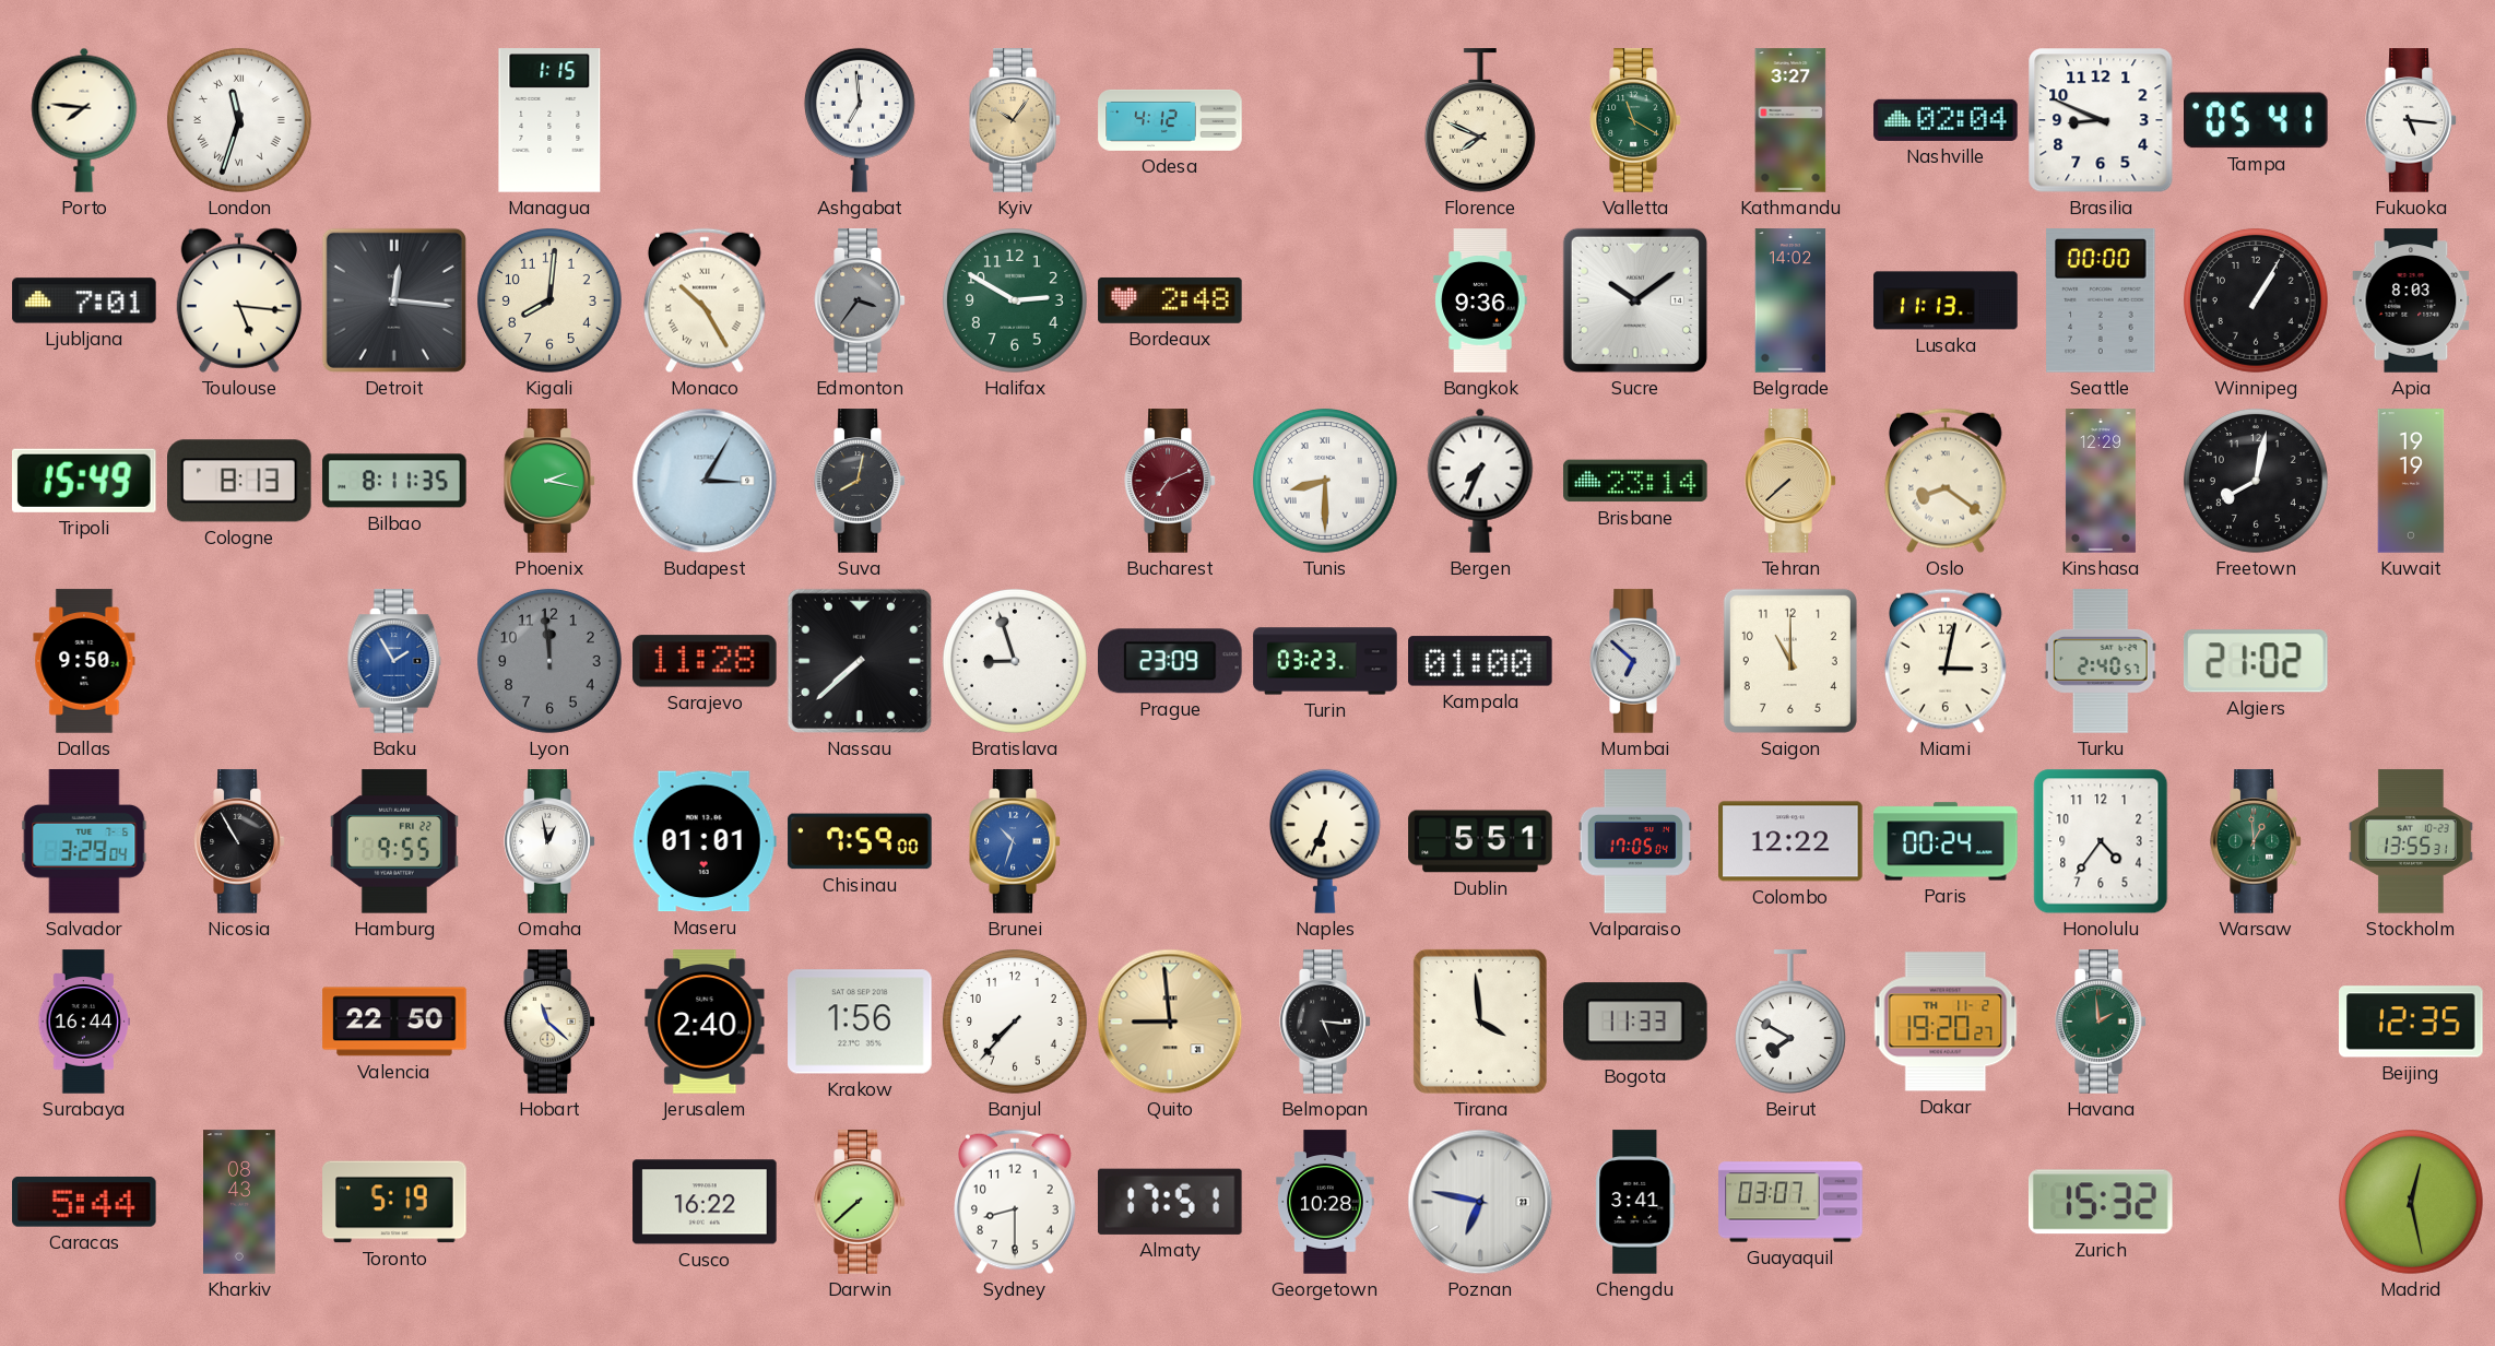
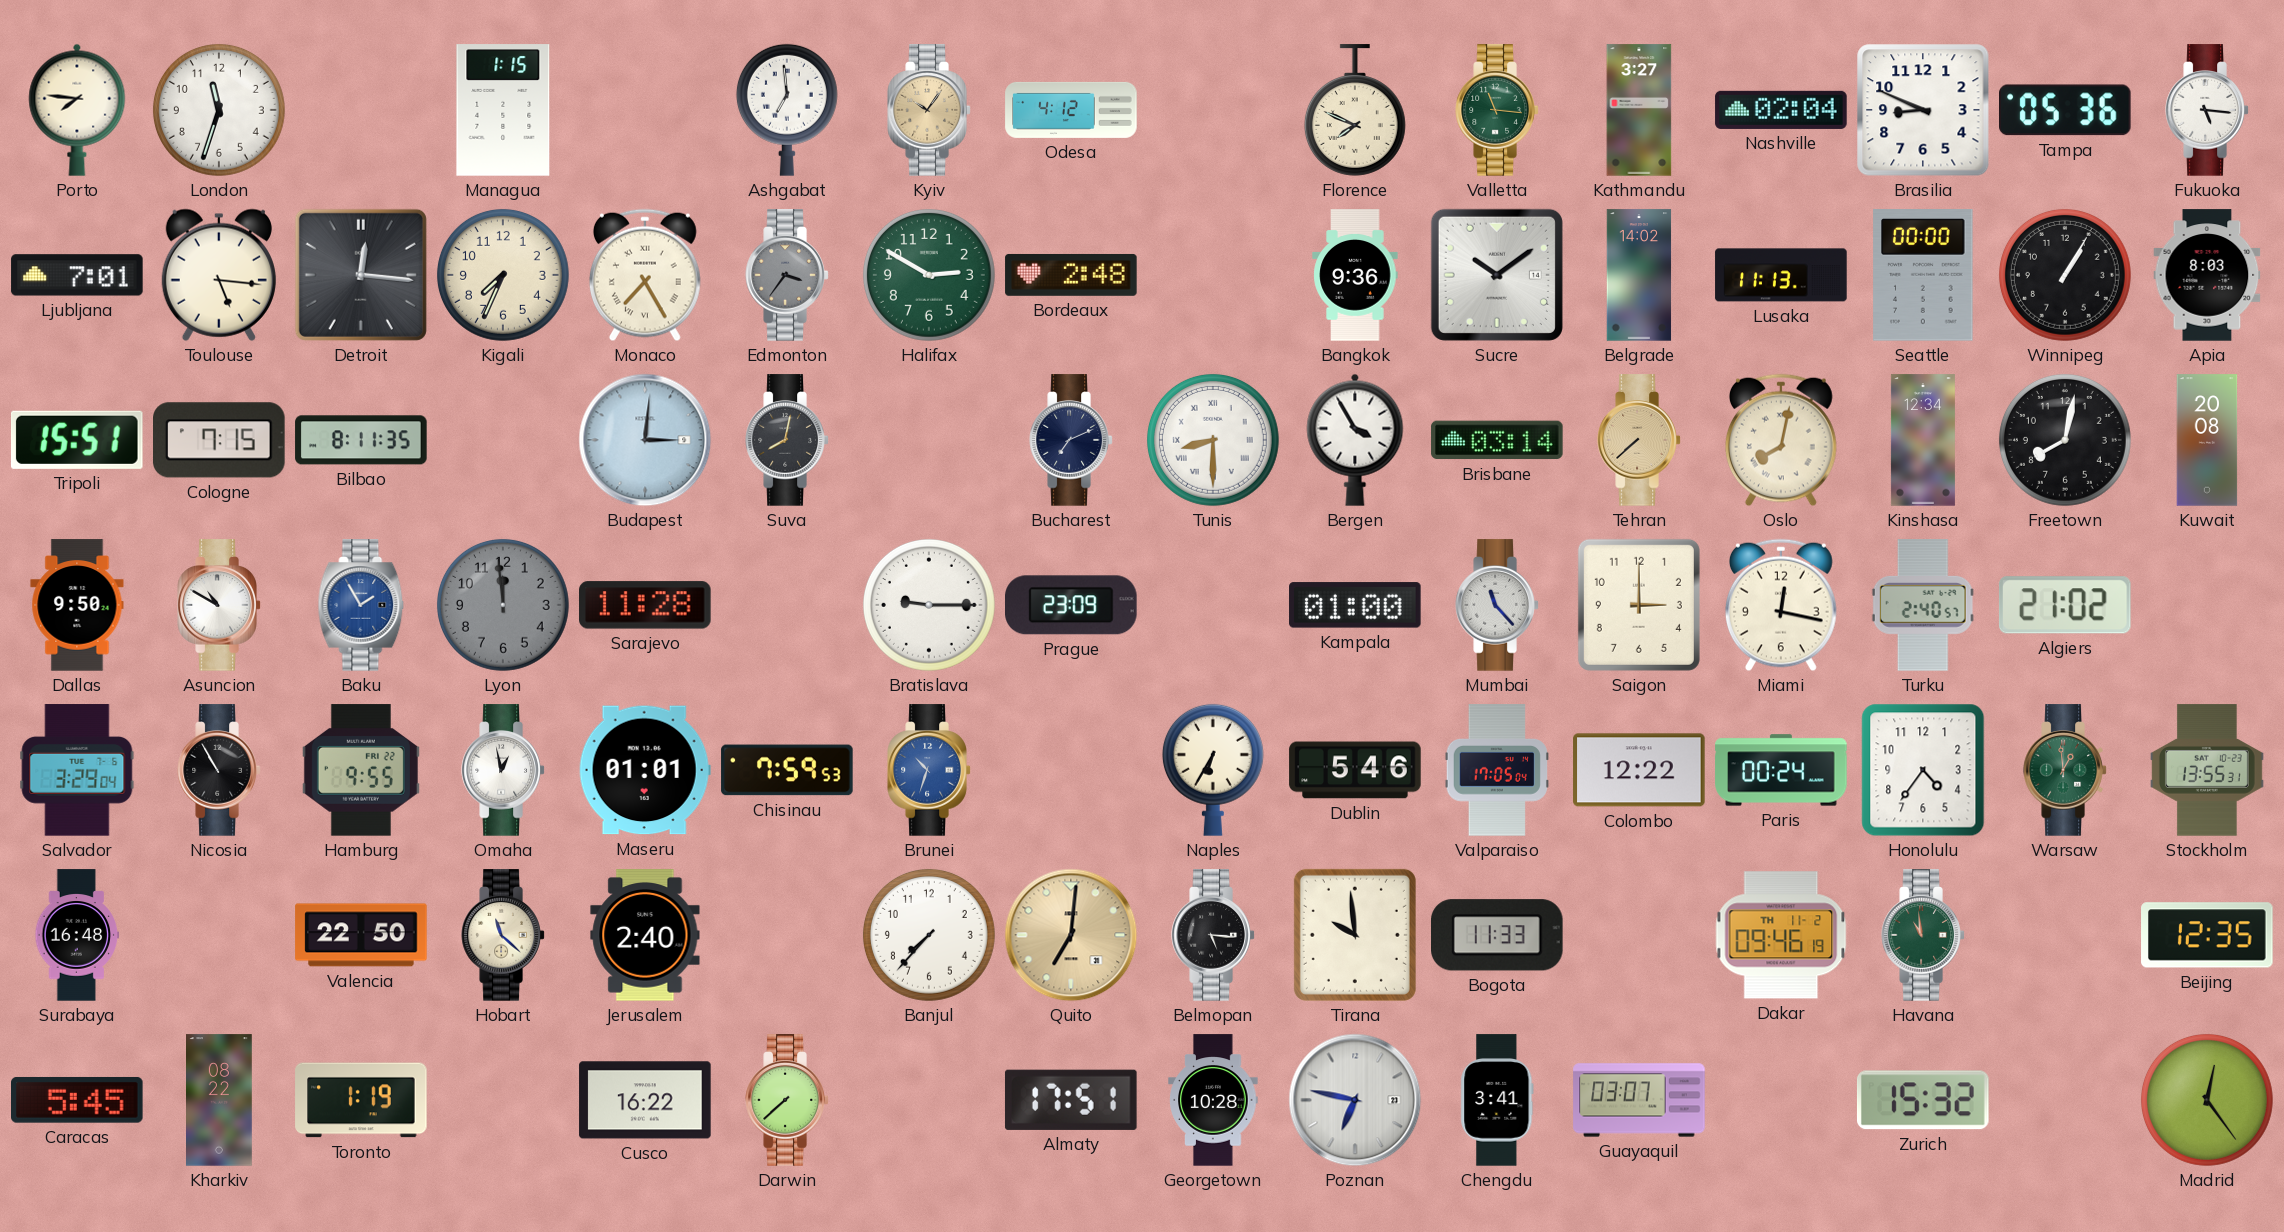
London numerals: Roman -> Arabic
Valletta: 11:20 -> 11:16
Tampa: 05:41 -> 05:36
Kigali: 8:01 -> 7:34
Monaco: 10:25 -> 7:25
Tripoli: 15:49 -> 15:51
Cologne: 8:13 -> 7:15
Phoenix: 2:17 -> none
Budapest: 3:05 -> 3:01
Bucharest dial: burgundy -> navy
Bergen: 7:34 -> 3:55
Brisbane: 23:14 -> 03:14
Oslo: 8:21 -> 8:02
Kinshasa: 12:29 -> 12:34
Kuwait: 19:19 -> 20:08
Asuncion: none -> 10:50
Nassau: 7:38 -> none
Bratislava: 8:57 -> 9:15
Turin: 03:23 -> none
Mumbai: 6:52 -> 11:23
Saigon: 11:00 -> 3:00
Miami: 3:02 -> 12:17
Chisinau: 7:59:00 -> 7:59:53
Naples: 6:34 -> 6:35
Dublin: 5:51 -> 5:46
Surabaya: 16:44 -> 16:48
Krakow: 1:56 -> none
Quito: 8:59 -> 7:01
Tirana: 3:59 -> 9:59
Beirut: 7:50 -> none
Dakar: 19:20 -> 09:46
Havana: 1:59 -> 10:59
Caracas: 5:44 -> 5:45
Kharkiv: 08:43 -> 08:22
Toronto: 5:19 -> 1:19
Sydney: 8:30 -> none
Madrid: 12:28 -> 12:24
